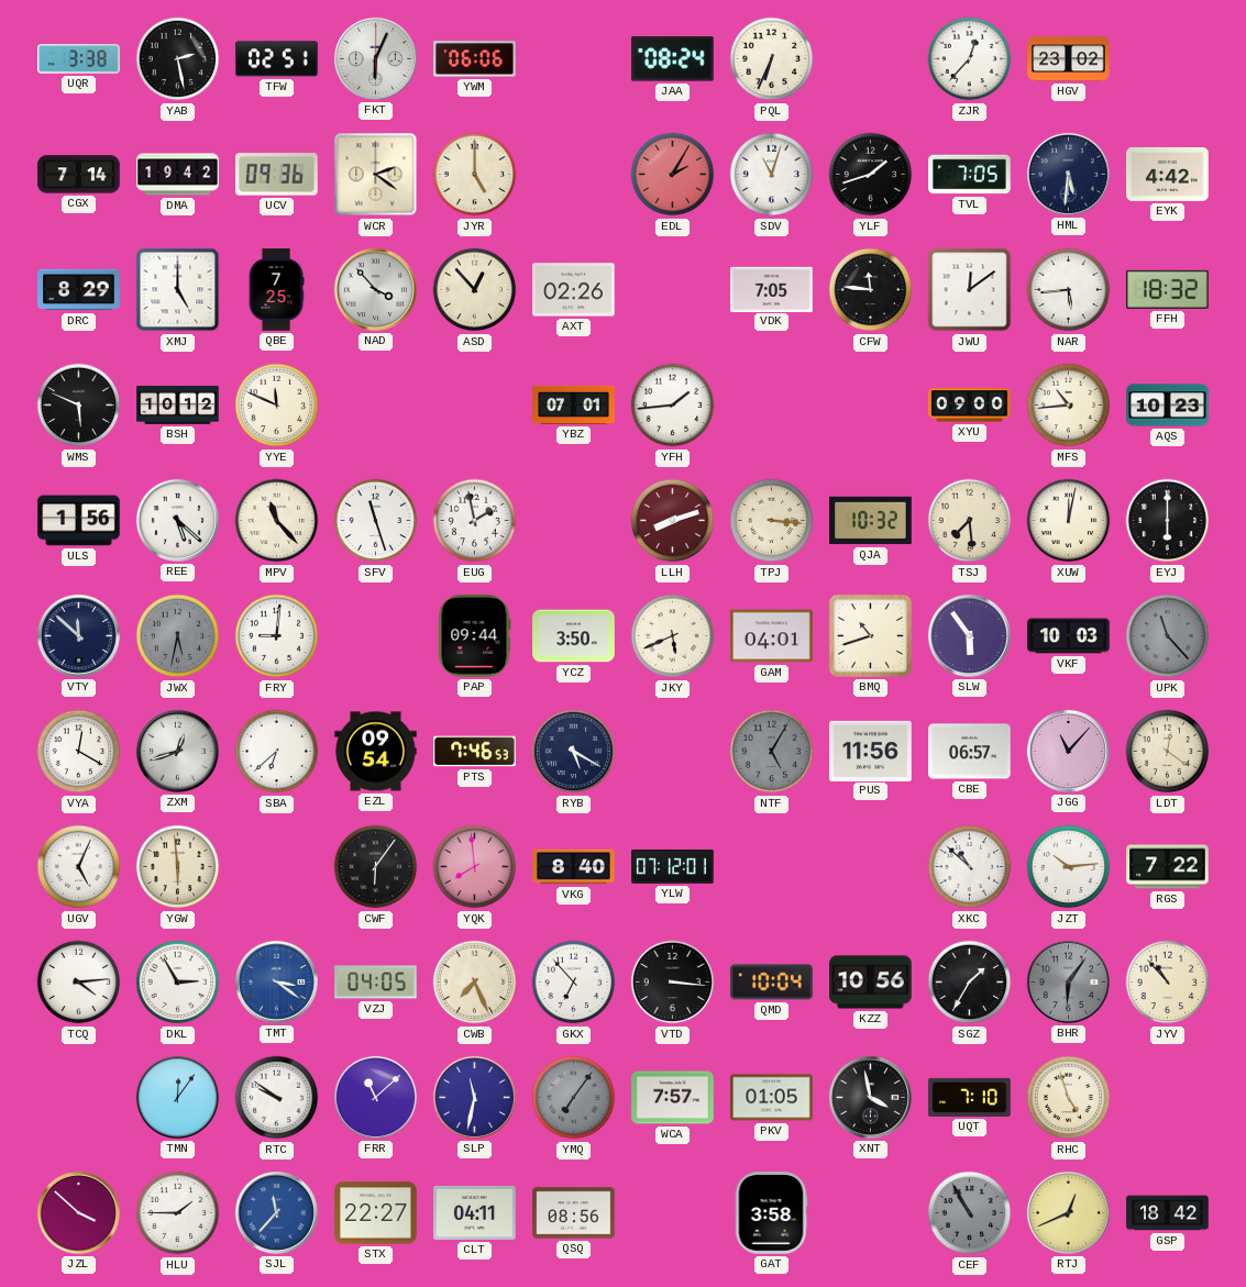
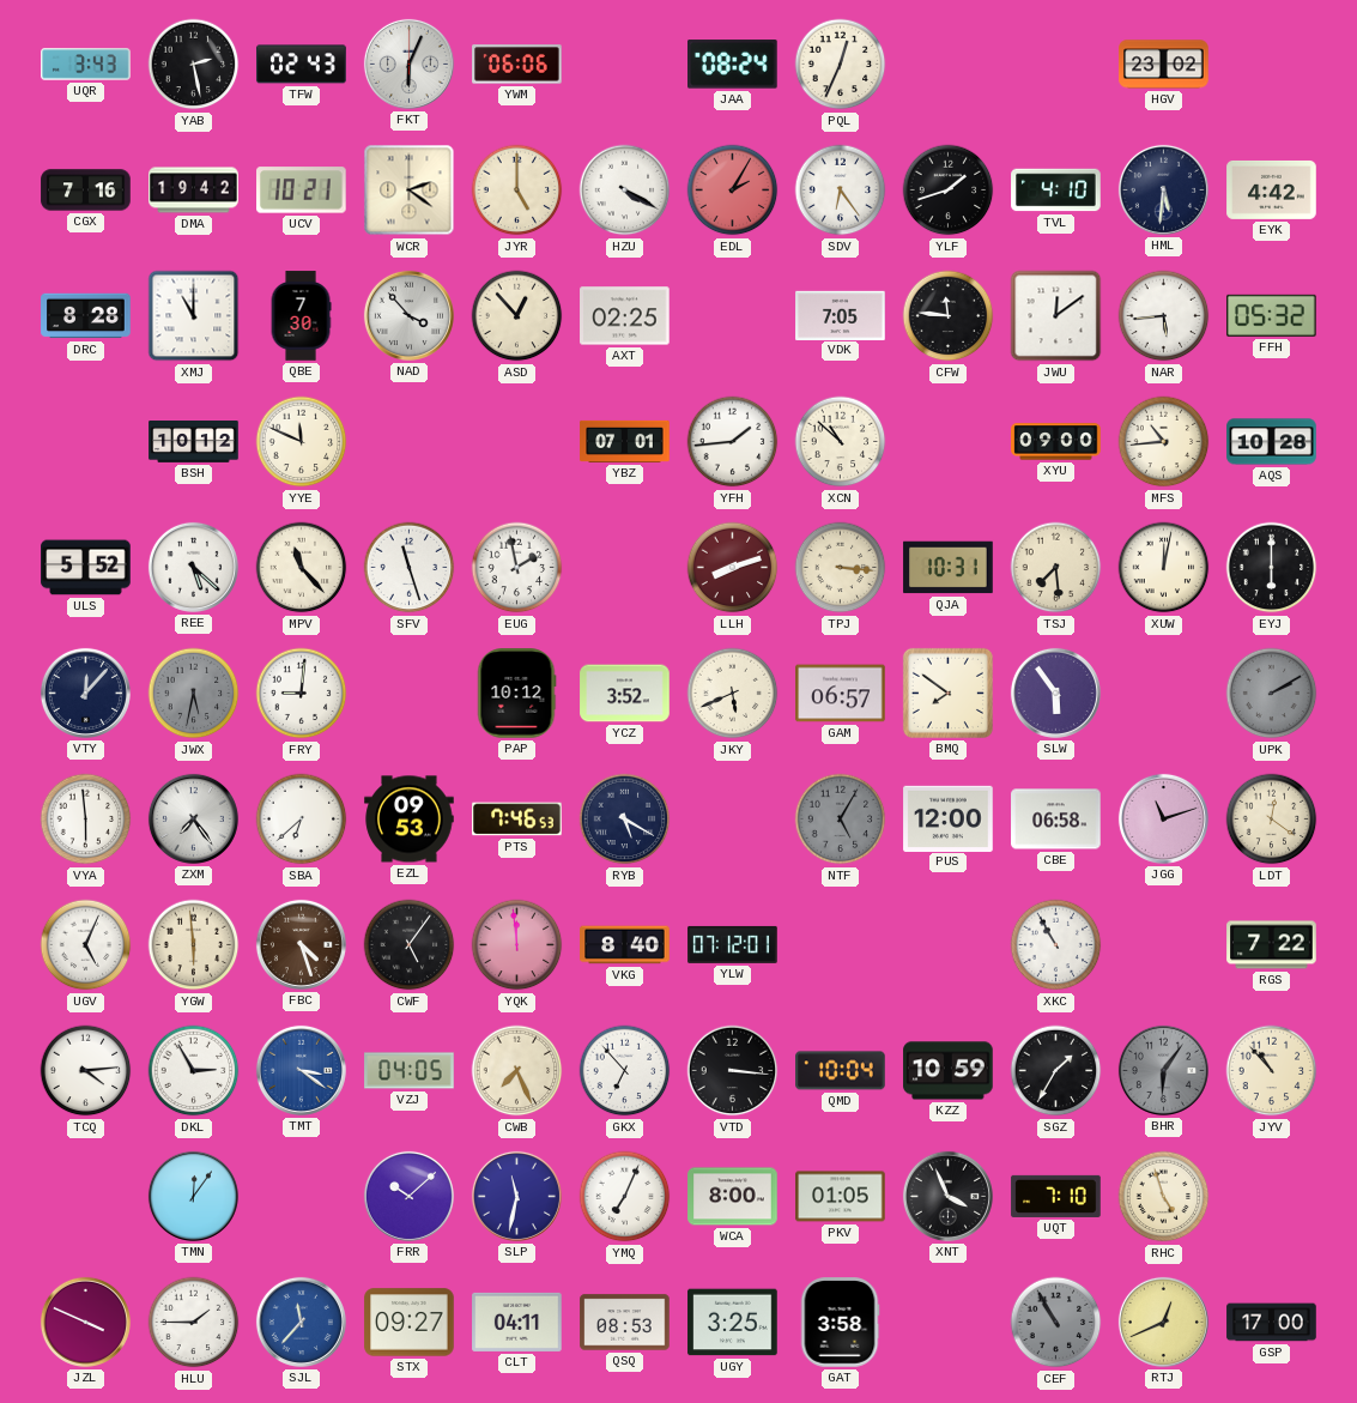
UQR: 3:38 -> 3:43
TFW: 02:51 -> 02:43
PQL: 6:34 -> 12:34
ZJR: 12:37 -> none
CGX: 7:14 -> 7:16
UCV: 09:36 -> 10:21
HZU: none -> 4:20
SDV: 11:03 -> 6:24
TVL: 7:05 -> 4:10
DRC: 8:29 -> 8:28
XMJ: 5:00 -> 11:00
QBE: 7:25 -> 7:30
AXT: 02:26 -> 02:25
FFH: 18:32 -> 05:32
WMS: 5:49 -> none
XCN: none -> 10:52
AQS: 10:23 -> 10:28
ULS: 1:56 -> 5:52
QJA: 10:32 -> 10:31
VTY: 11:52 -> 12:07
PAP: 09:44 -> 10:12
YCZ: 3:50 -> 3:52
GAM: 04:01 -> 06:57
BMQ: 10:42 -> 7:51
VKF: 10:03 -> none
UPK: 11:23 -> 2:10
VYA: 12:20 -> 5:59
ZXM: 12:42 -> 7:24
EZL: 09:54 -> 09:53
PUS: 11:56 -> 12:00
CBE: 06:57 -> 06:58
JGG: 11:07 -> 11:12
FBC: none -> 4:27
CWF: 6:06 -> 5:06
YQK: 7:59 -> 11:59
XKC: 10:52 -> 10:55
JZT: 10:14 -> none
KZZ: 10:56 -> 10:59
RTC: 9:51 -> none
FRR: 11:08 -> 10:08
YMQ: 7:06 -> 7:04
YMQ dial: grey -> white
WCA: 7:57 -> 8:00
XNT: 3:58 -> 3:56
JZL: 3:52 -> 3:49
STX: 22:27 -> 09:27
QSQ: 08:56 -> 08:53
UGY: none -> 3:25
GSP: 18:42 -> 17:00
